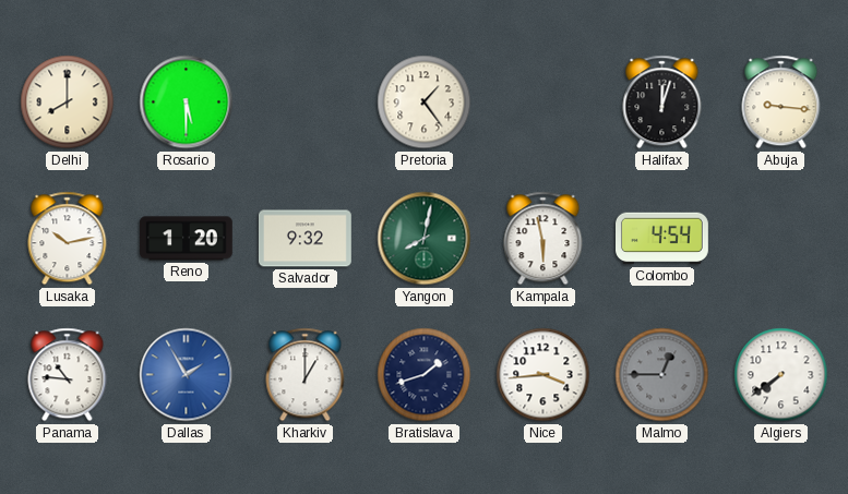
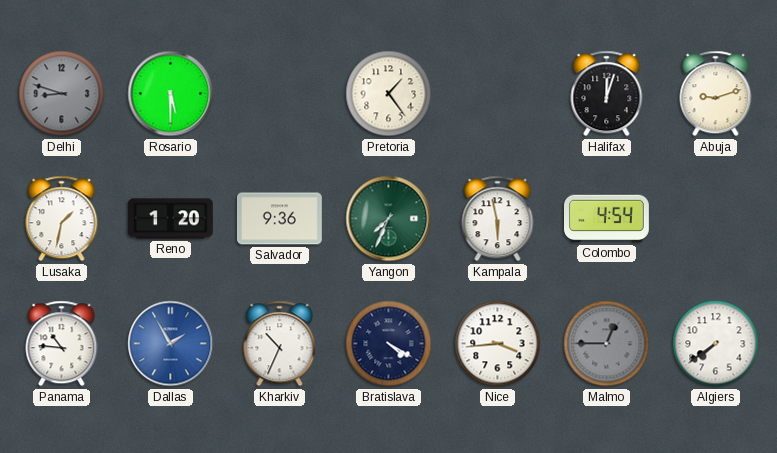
Delhi: 8:00 -> 8:48
Delhi dial: cream -> grey
Abuja: 9:16 -> 9:12
Lusaka: 10:13 -> 1:32
Salvador: 9:32 -> 9:36
Yangon: 8:02 -> 7:34
Kharkiv: 1:00 -> 10:34
Bratislava: 1:42 -> 4:20
